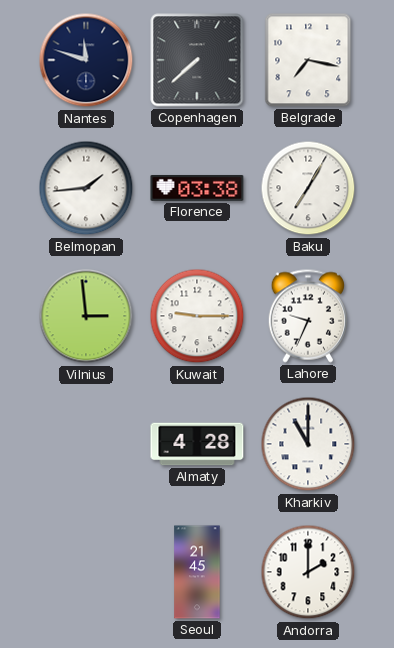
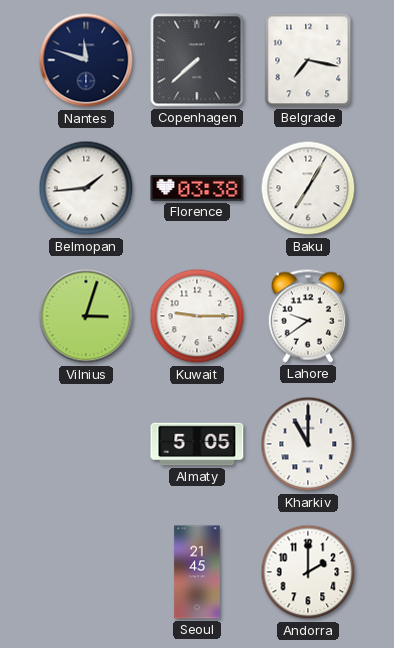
Vilnius: 2:59 -> 3:03
Lahore: 9:34 -> 9:39
Almaty: 4:28 -> 5:05
